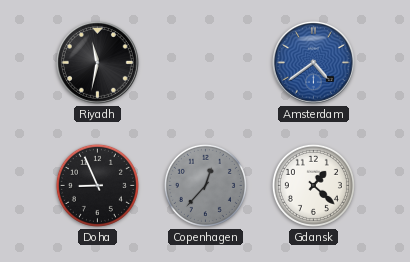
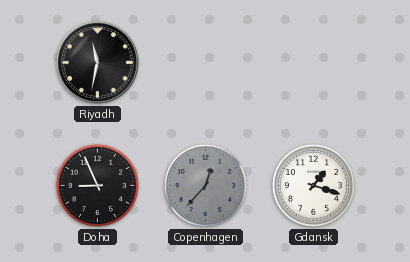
Amsterdam: 4:39 -> none
Gdansk: 1:22 -> 1:18
